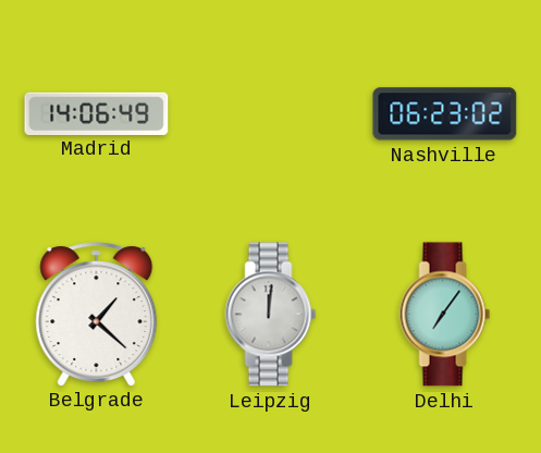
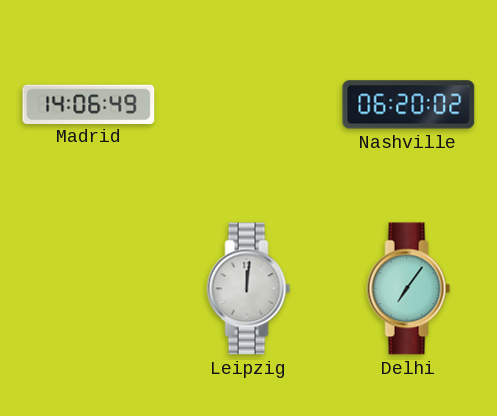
Nashville: 06:23 -> 06:20
Belgrade: 1:22 -> none
